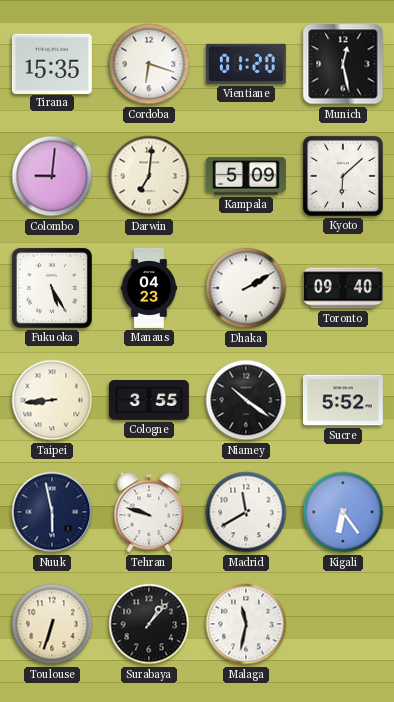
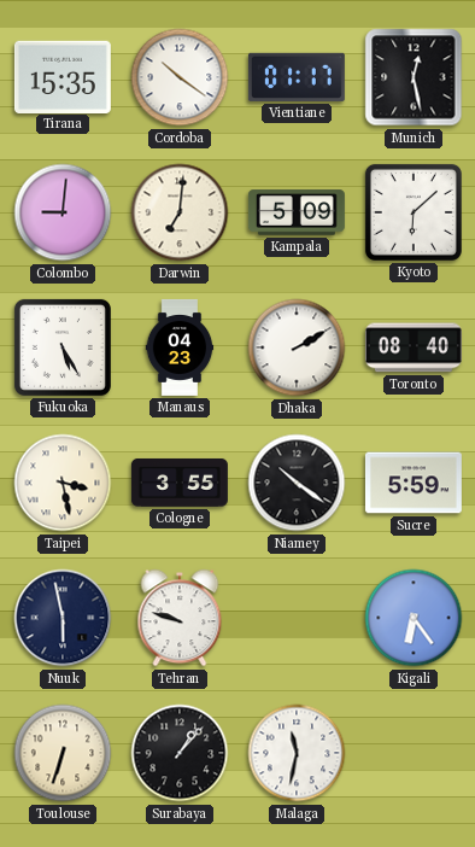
Cordoba: 6:18 -> 10:21
Vientiane: 01:20 -> 01:17
Toronto: 09:40 -> 08:40
Taipei: 8:44 -> 3:28
Sucre: 5:52 -> 5:59
Madrid: 11:40 -> none
